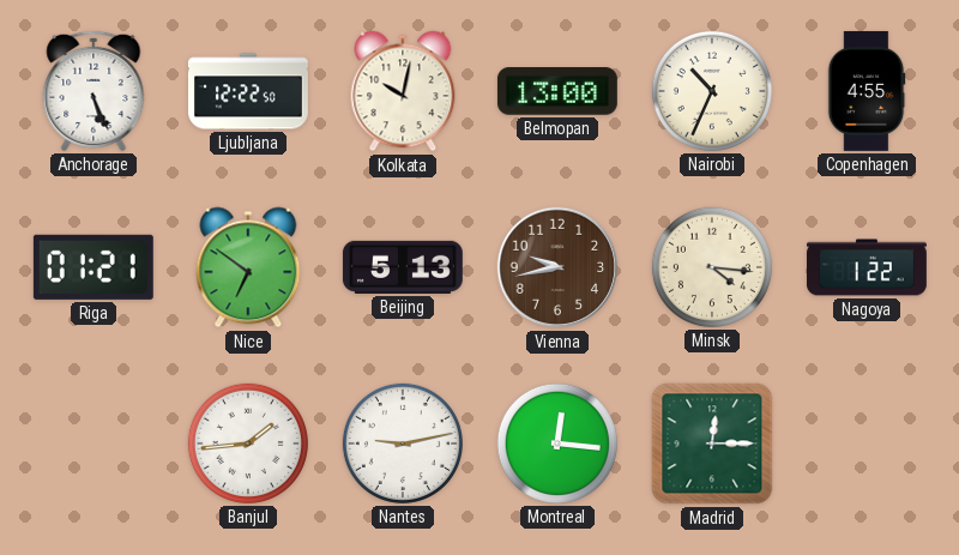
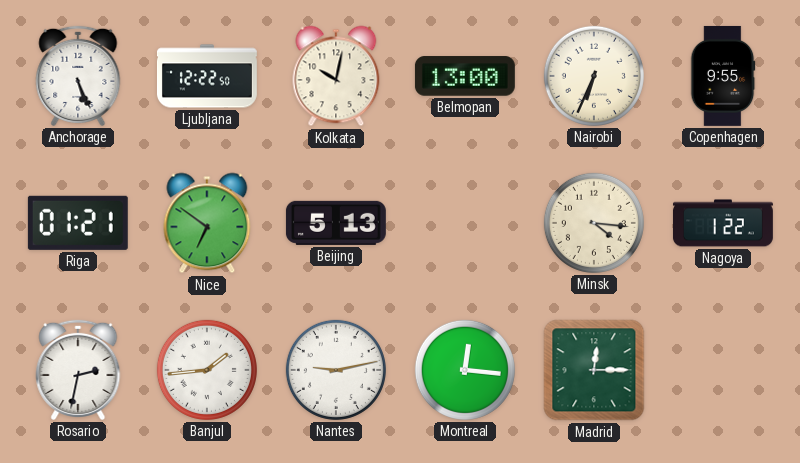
Nairobi: 10:34 -> 6:34
Copenhagen: 4:55 -> 9:55
Vienna: 9:43 -> none
Rosario: none -> 2:32
